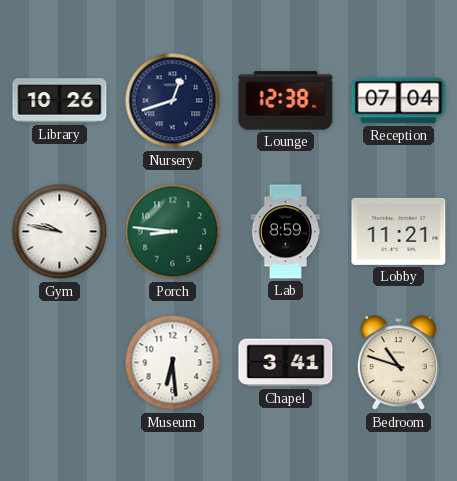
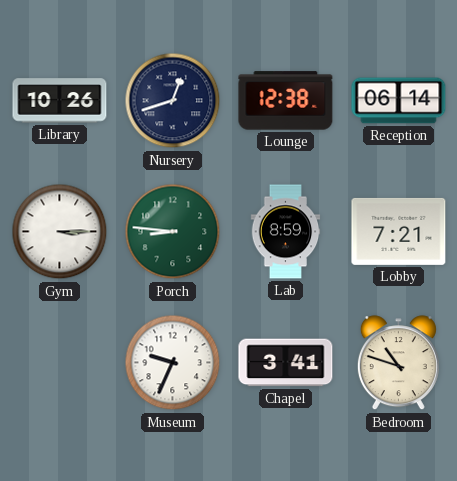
Reception: 07:04 -> 06:14
Gym: 9:47 -> 3:15
Lobby: 11:21 -> 7:21
Museum: 6:29 -> 9:34
